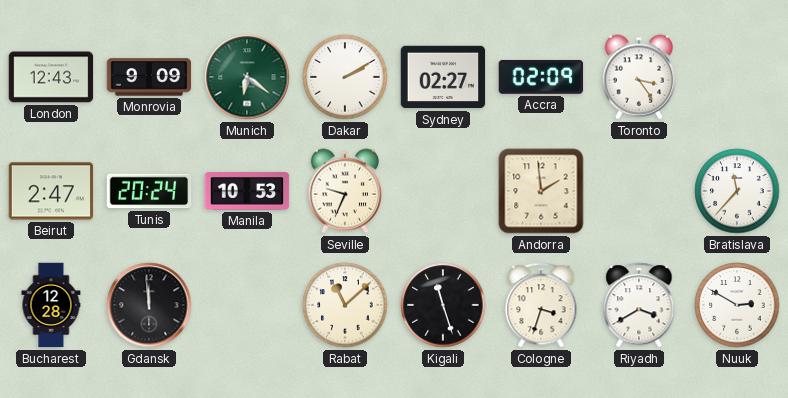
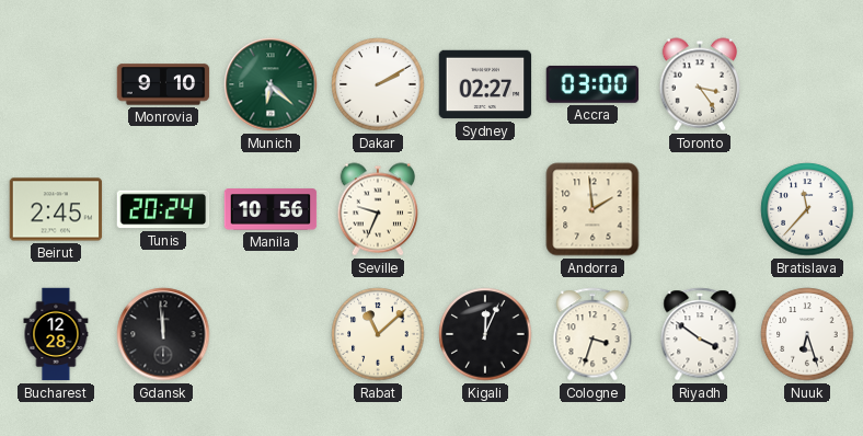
London: 12:43 -> none
Monrovia: 9:09 -> 9:10
Munich: 6:21 -> 6:22
Accra: 02:09 -> 03:00
Beirut: 2:47 -> 2:45
Manila: 10:53 -> 10:56
Kigali: 11:27 -> 12:04
Riyadh: 3:40 -> 3:51
Nuuk: 2:50 -> 6:27
